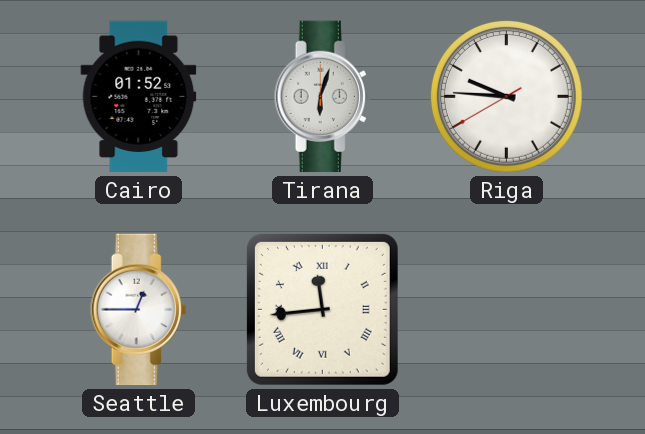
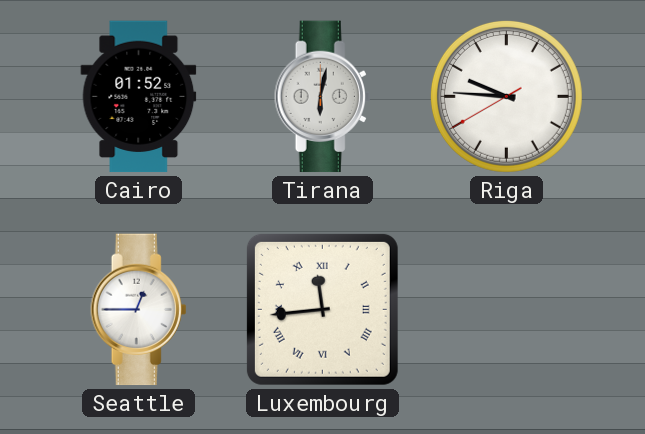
Tirana: 6:03 -> 6:02
